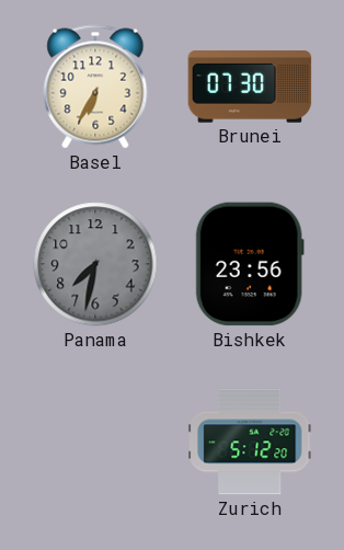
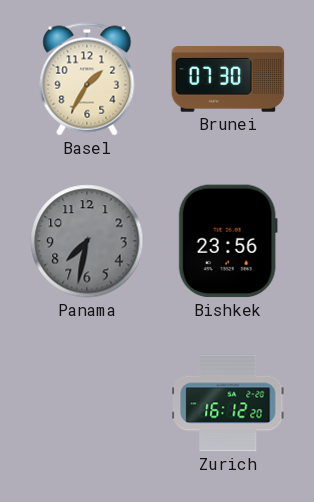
Basel: 6:35 -> 1:35
Zurich: 5:12 -> 16:12
